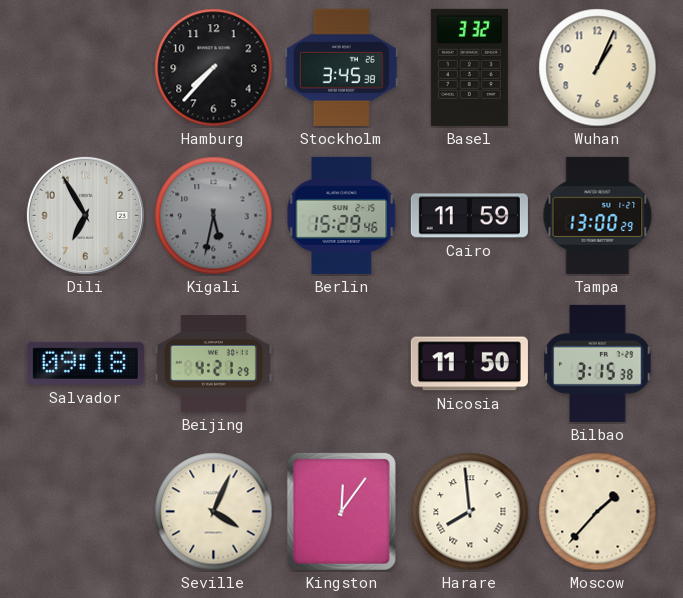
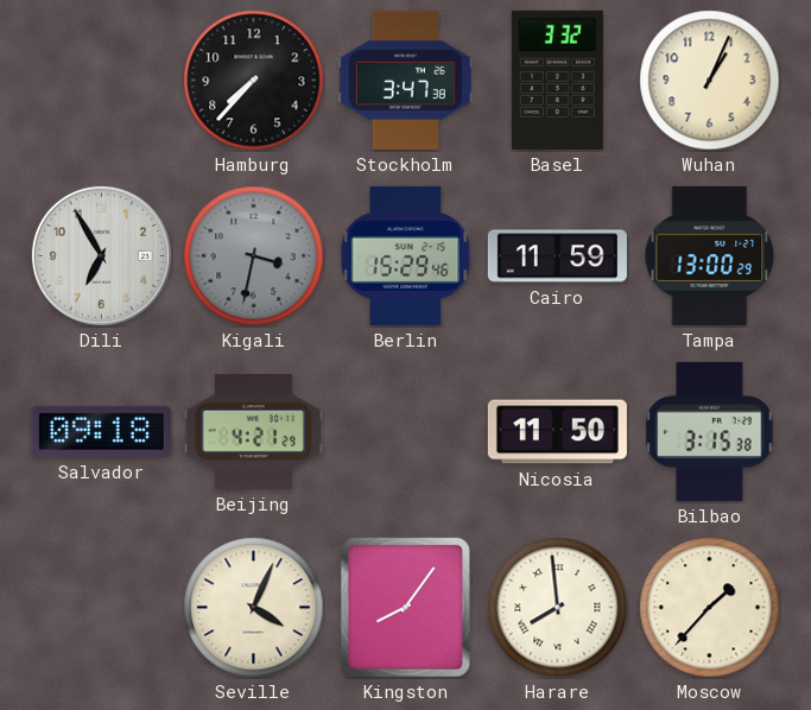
Stockholm: 3:45 -> 3:47
Kigali: 5:32 -> 3:32
Kingston: 12:06 -> 8:06
